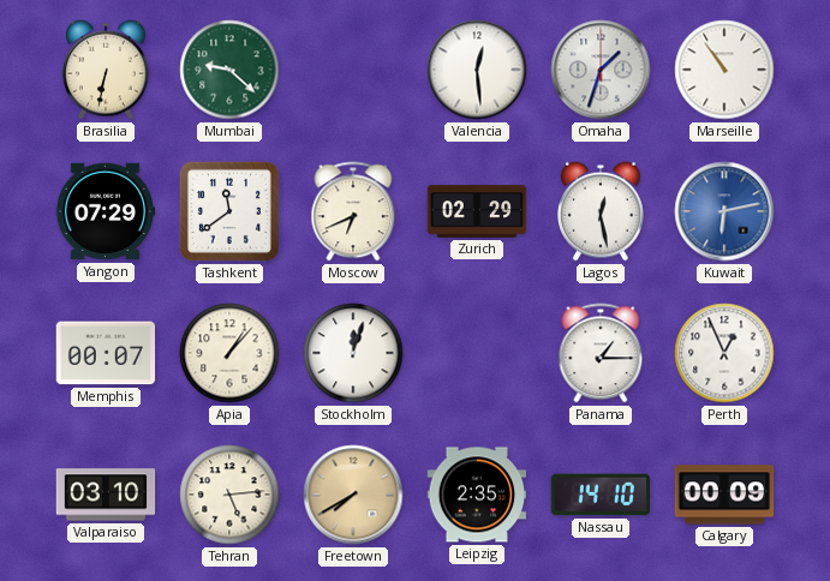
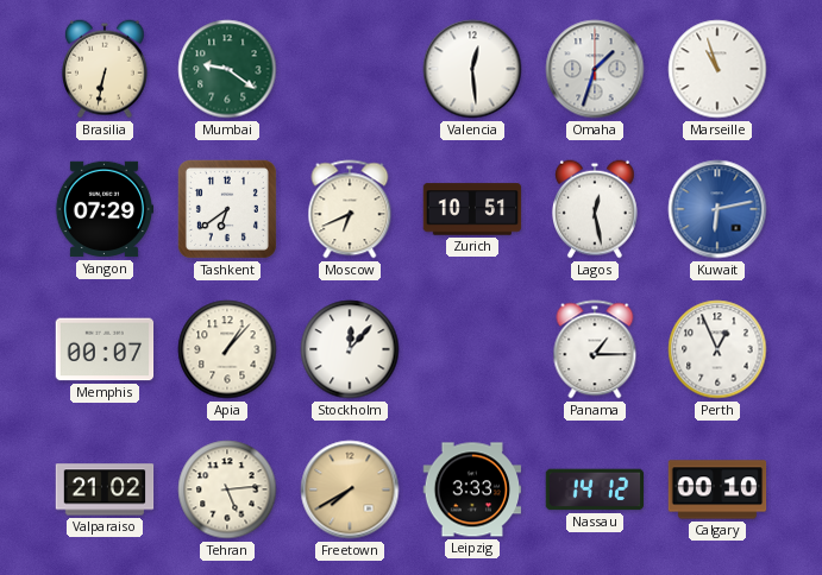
Mumbai: 9:22 -> 9:21
Marseille: 10:54 -> 10:57
Tashkent: 11:39 -> 6:39
Zurich: 02:29 -> 10:51
Stockholm: 12:03 -> 12:07
Valparaiso: 03:10 -> 21:02
Leipzig: 2:35 -> 3:33
Nassau: 14:10 -> 14:12
Calgary: 00:09 -> 00:10
